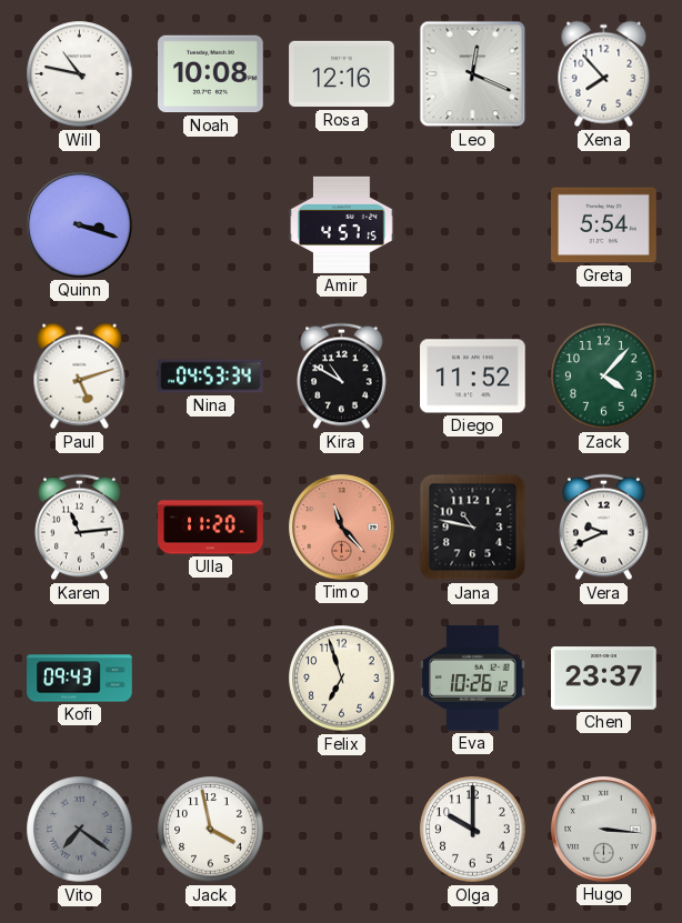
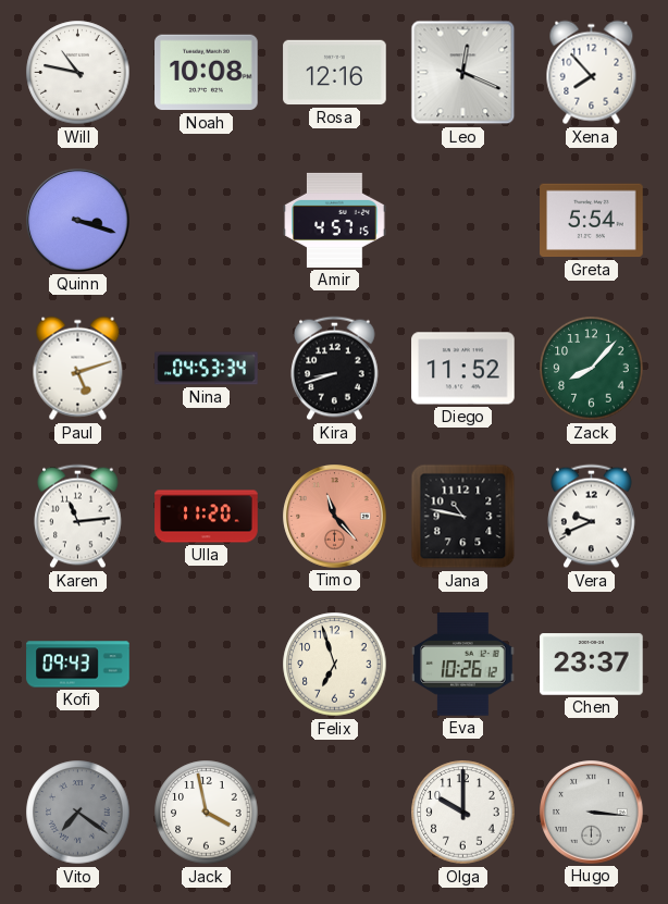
Kira: 10:50 -> 8:42
Zack: 4:07 -> 8:07
